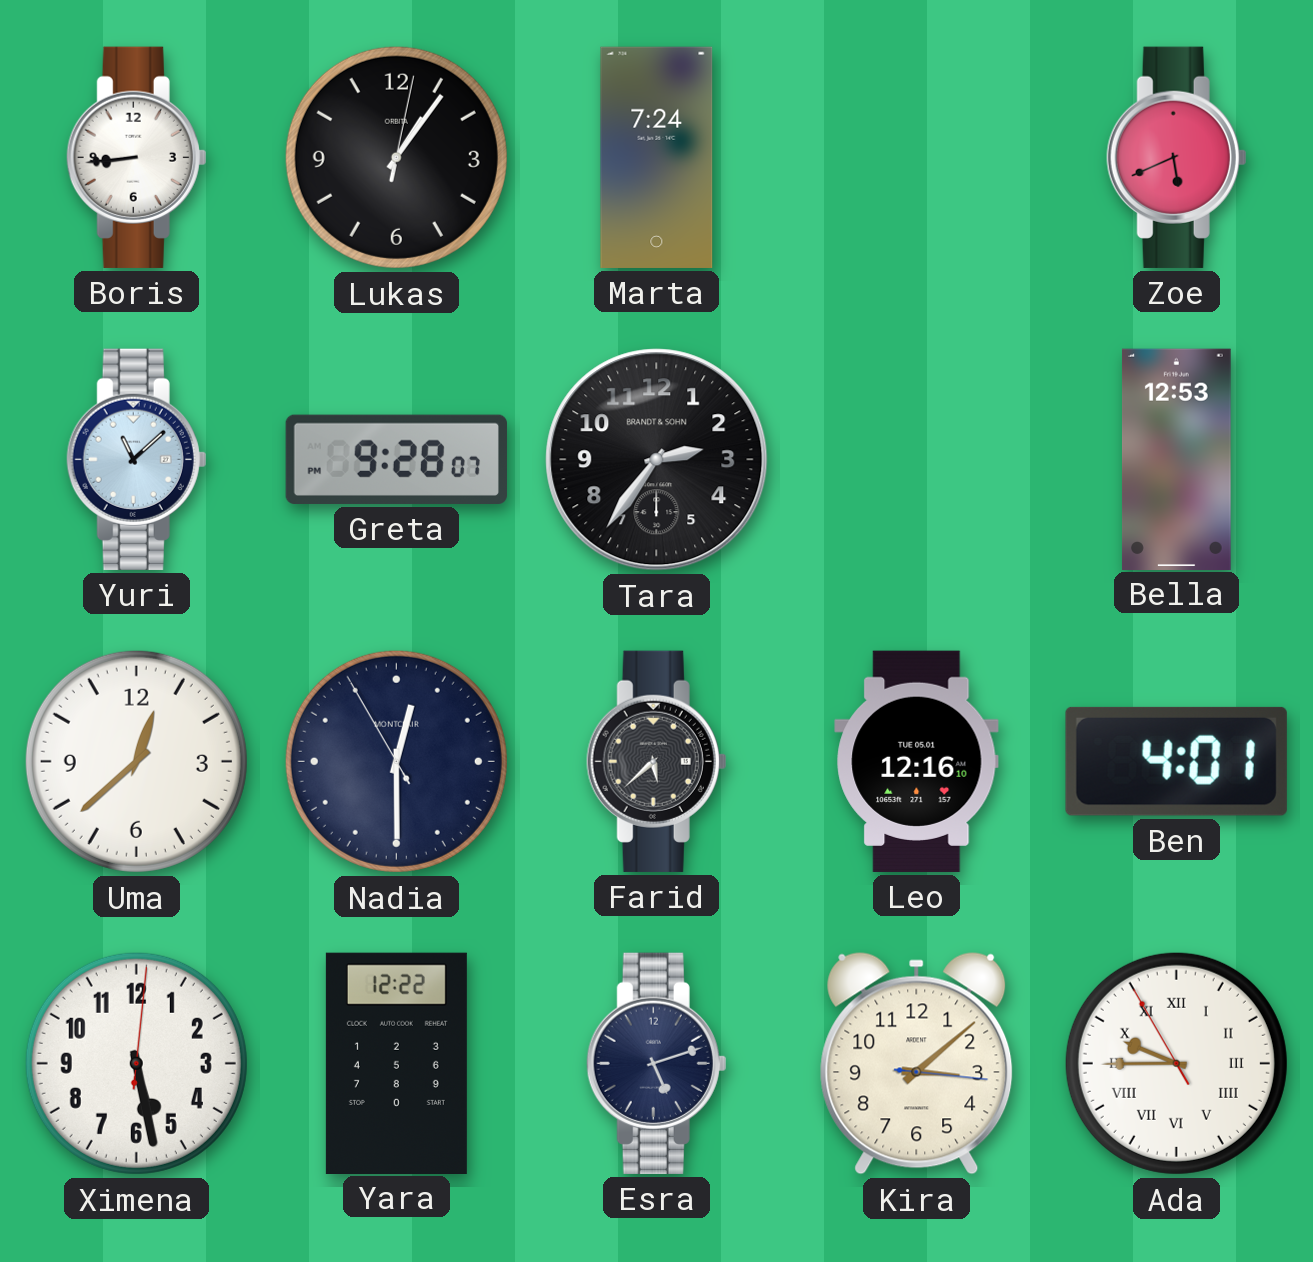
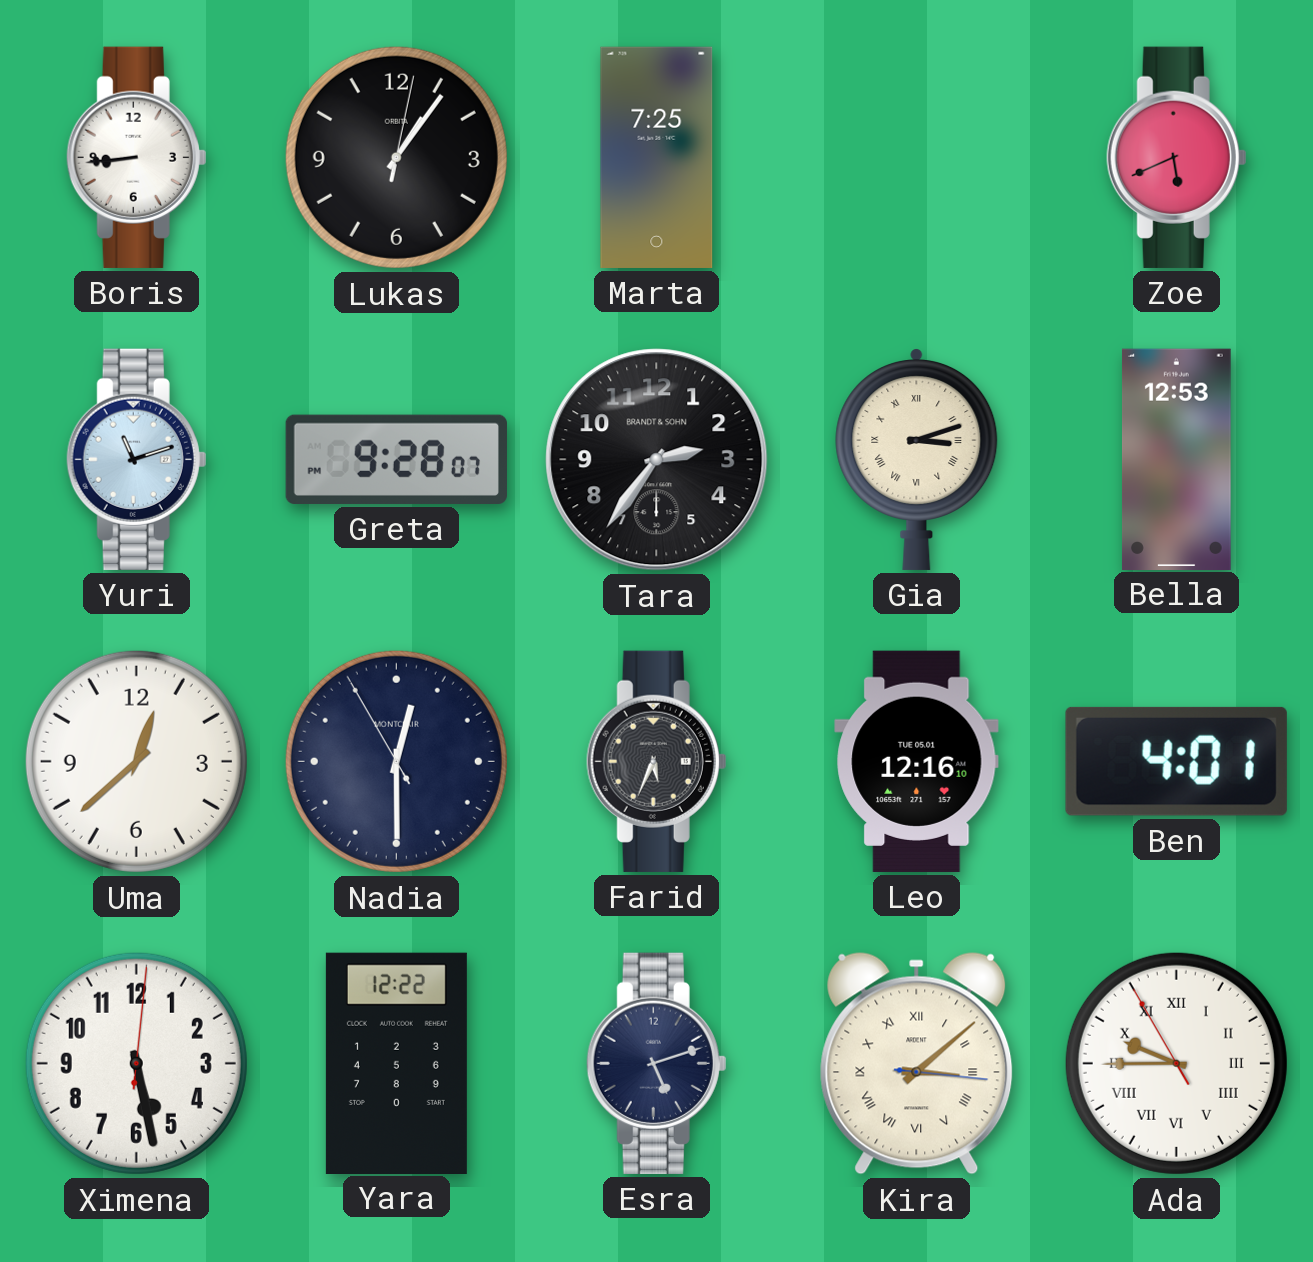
Marta: 7:24 -> 7:25
Yuri: 11:08 -> 11:12
Gia: none -> 3:12
Farid: 5:38 -> 5:34
Kira numerals: Arabic -> Roman
